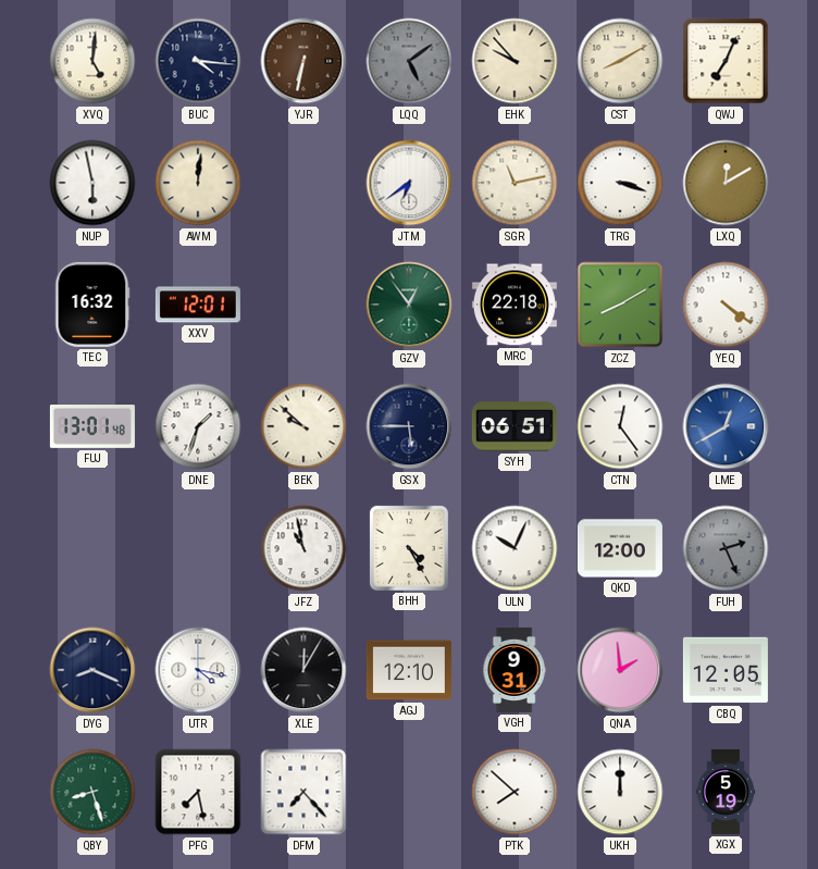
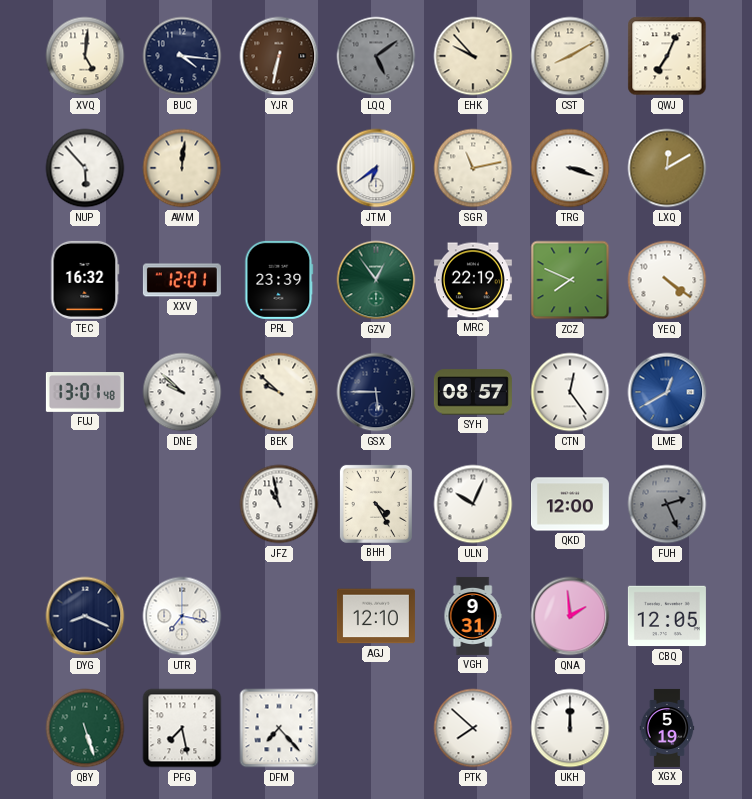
NUP: 5:58 -> 5:53
PRL: none -> 23:39
MRC: 22:18 -> 22:19
ZCZ: 8:10 -> 7:49
DNE: 1:33 -> 9:52
SYH: 06:51 -> 08:57
UTR: 4:17 -> 7:17
XLE: 12:05 -> none
QBY: 8:27 -> 5:27
